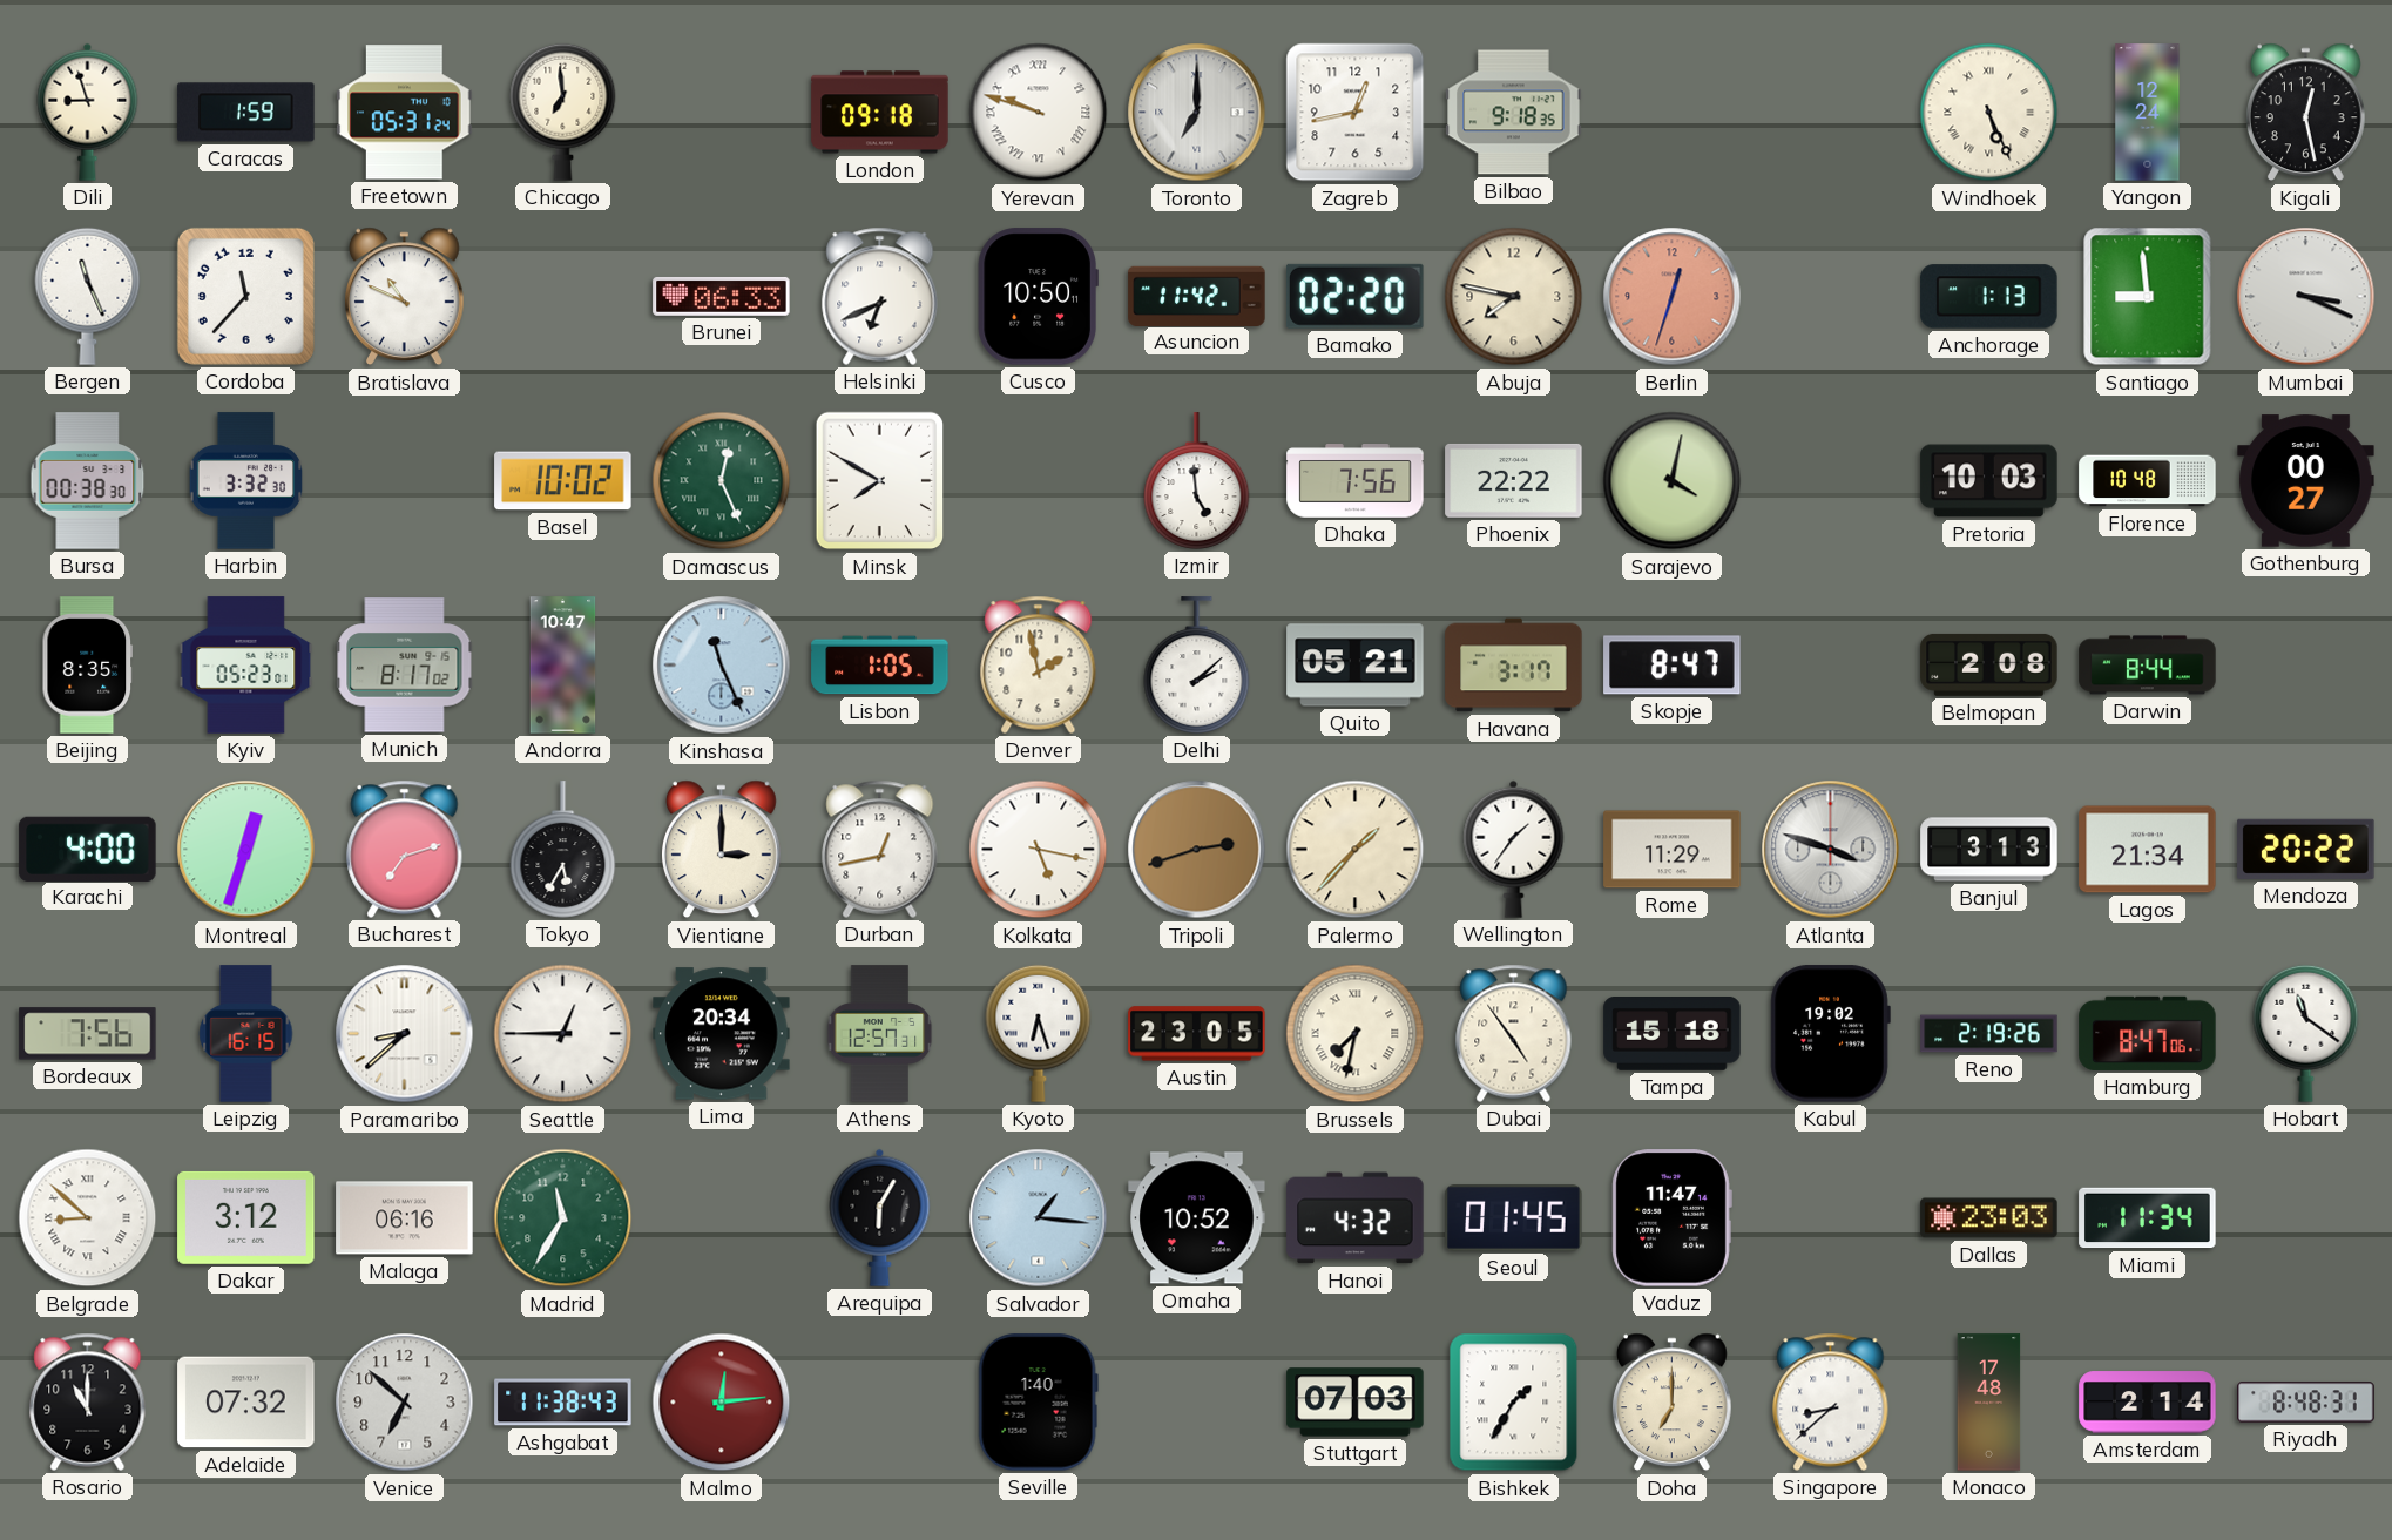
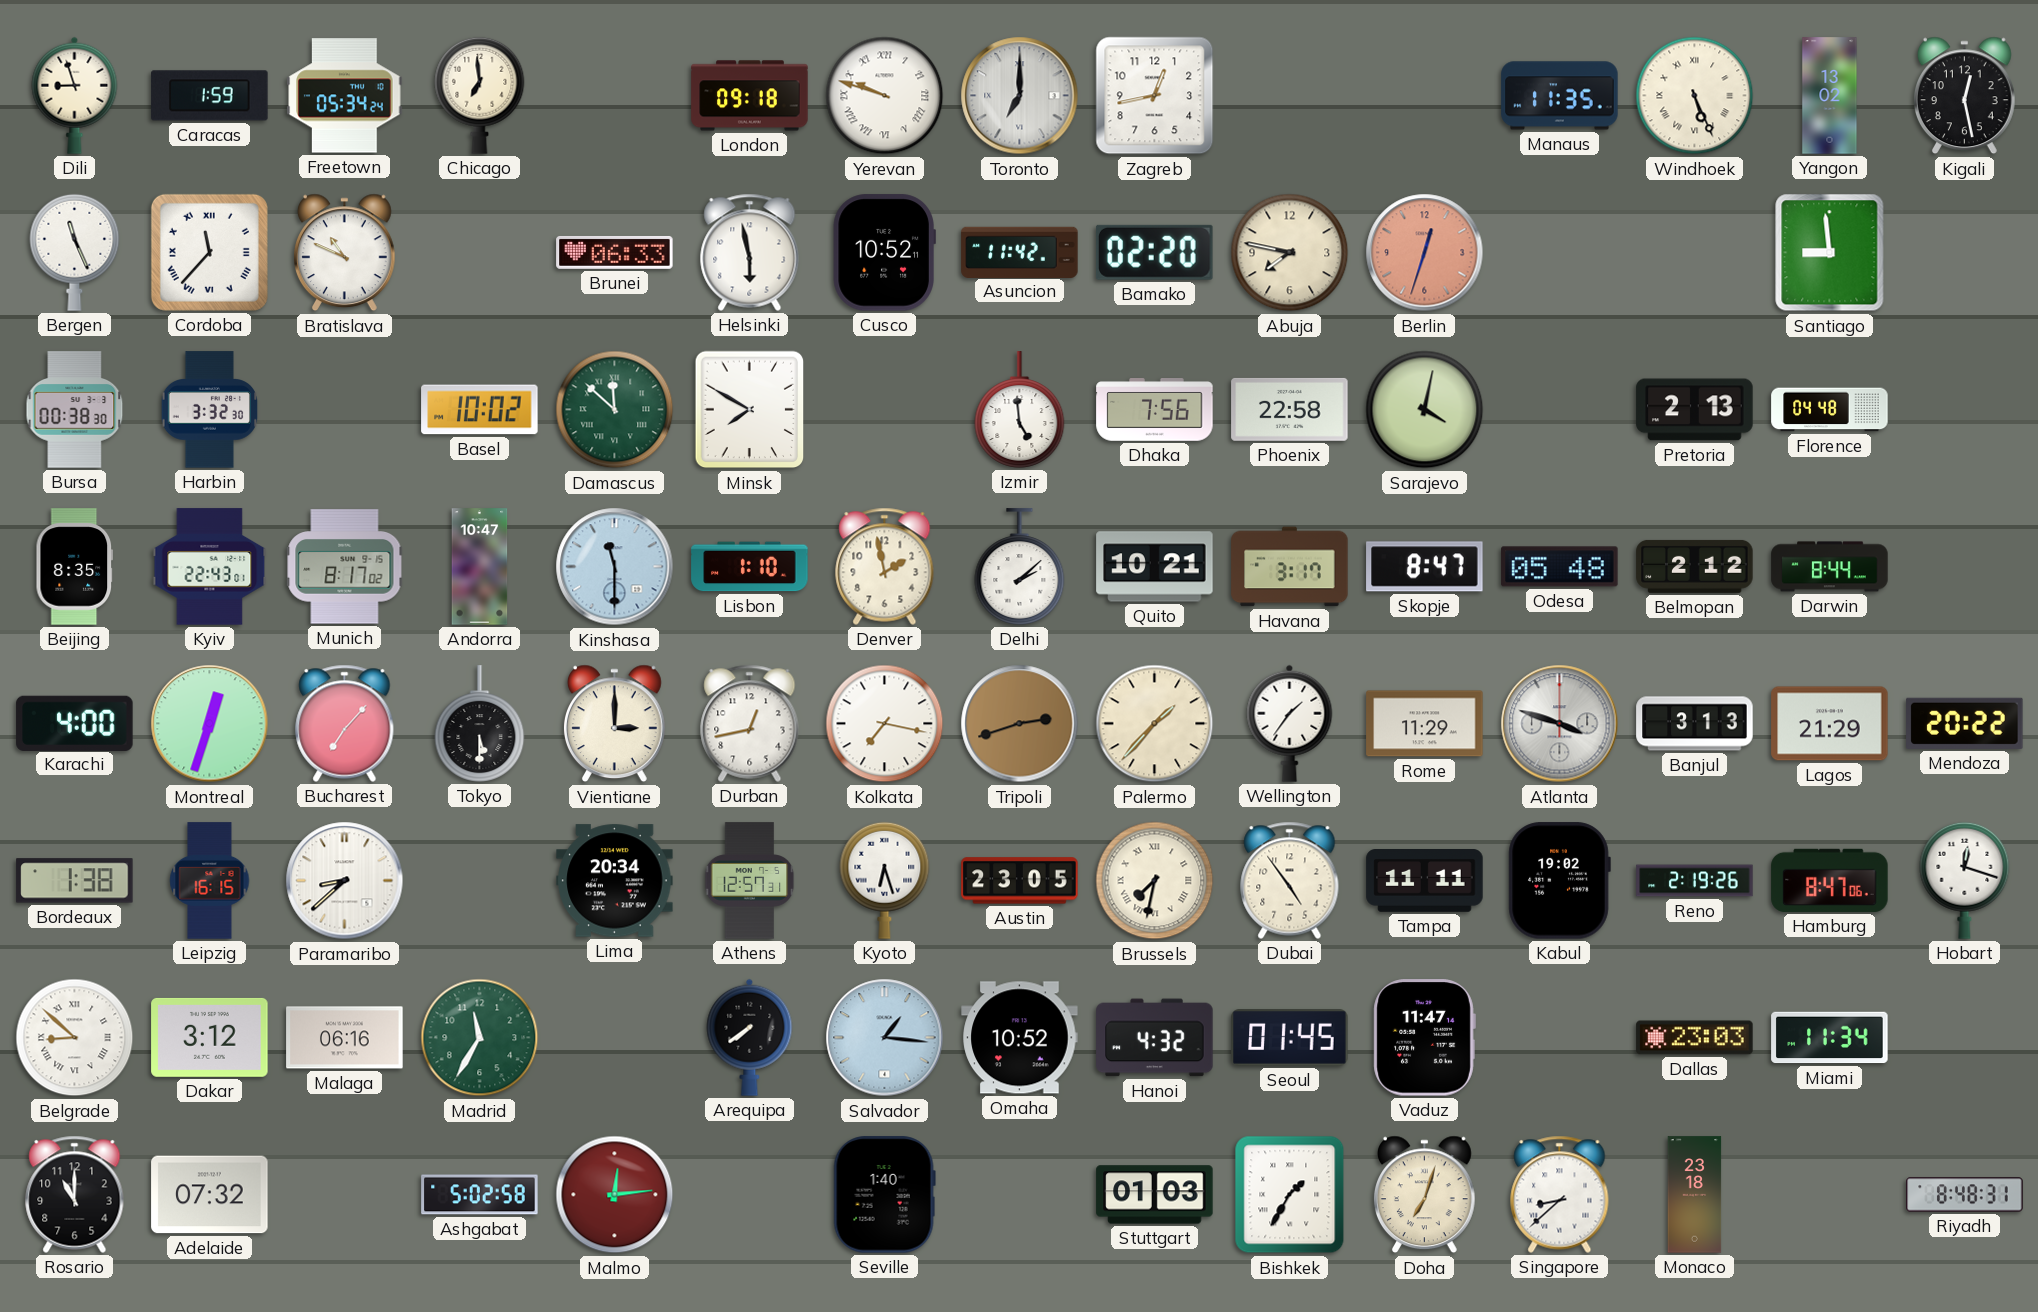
Freetown: 05:31 -> 05:34
Bilbao: 9:18 -> none
Manaus: none -> 11:35
Yangon: 12:24 -> 13:02
Cordoba numerals: Arabic -> Roman
Helsinki: 6:41 -> 5:58
Cusco: 10:50 -> 10:52
Anchorage: 1:13 -> none
Mumbai: 3:19 -> none
Damascus: 12:26 -> 11:52
Phoenix: 22:22 -> 22:58
Pretoria: 10:03 -> 2:13
Florence: 10:48 -> 04:48
Gothenburg: 00:27 -> none
Kyiv: 05:23 -> 22:43
Kinshasa: 11:26 -> 11:30
Lisbon: 1:05 -> 1:10
Quito: 05:21 -> 10:21
Odesa: none -> 05:48
Belmopan: 2:08 -> 2:12
Bucharest: 7:12 -> 7:07
Tokyo: 5:35 -> 5:30
Kolkata: 5:17 -> 7:17
Lagos: 21:34 -> 21:29
Bordeaux: 7:56 -> 1:38
Seattle: 12:45 -> none
Tampa: 15:18 -> 11:11
Hobart: 11:21 -> 12:18
Arequipa: 6:05 -> 7:39
Venice: 6:52 -> none
Ashgabat: 11:38 -> 5:02
Stuttgart: 07:03 -> 01:03
Doha: 7:00 -> 7:03
Monaco: 17:48 -> 23:18
Amsterdam: 2:14 -> none
